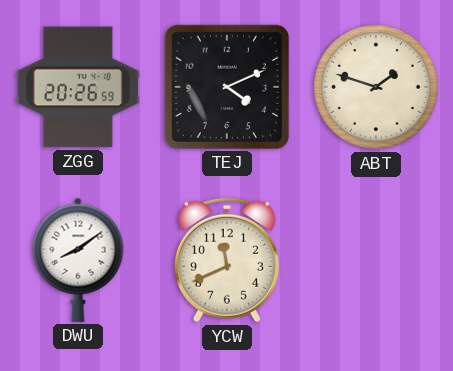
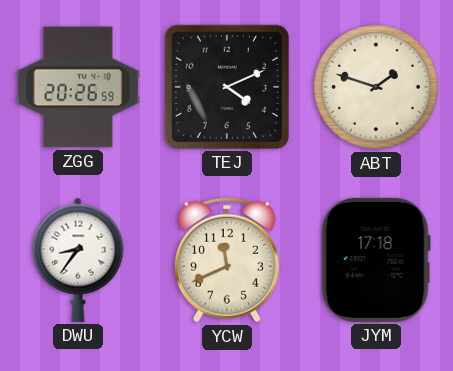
DWU: 8:09 -> 8:36
JYM: none -> 17:18
